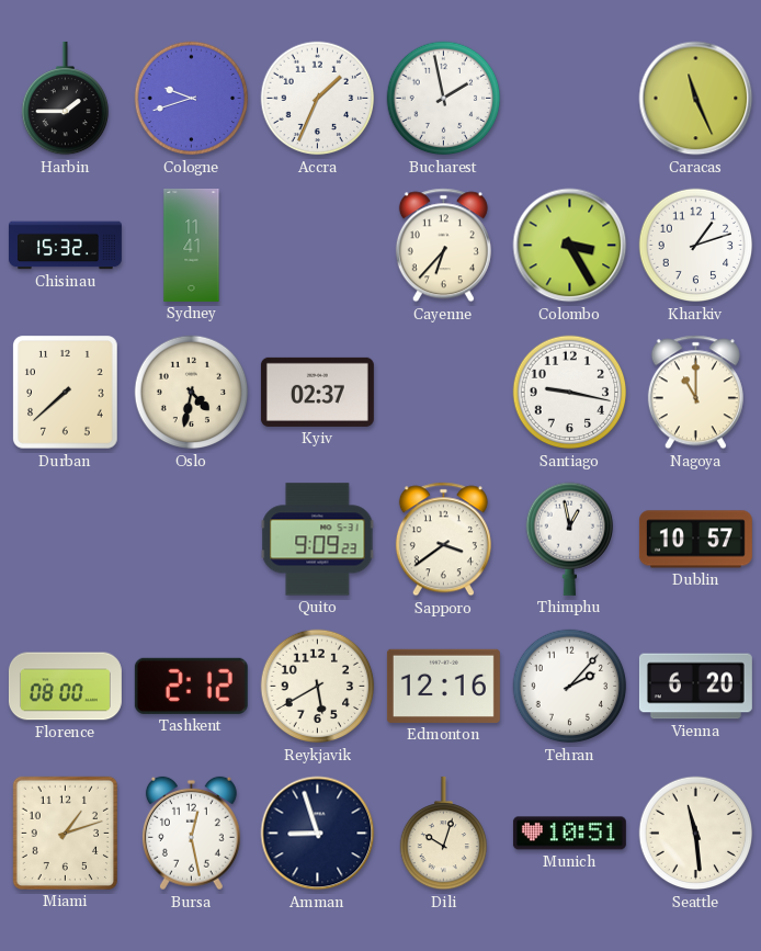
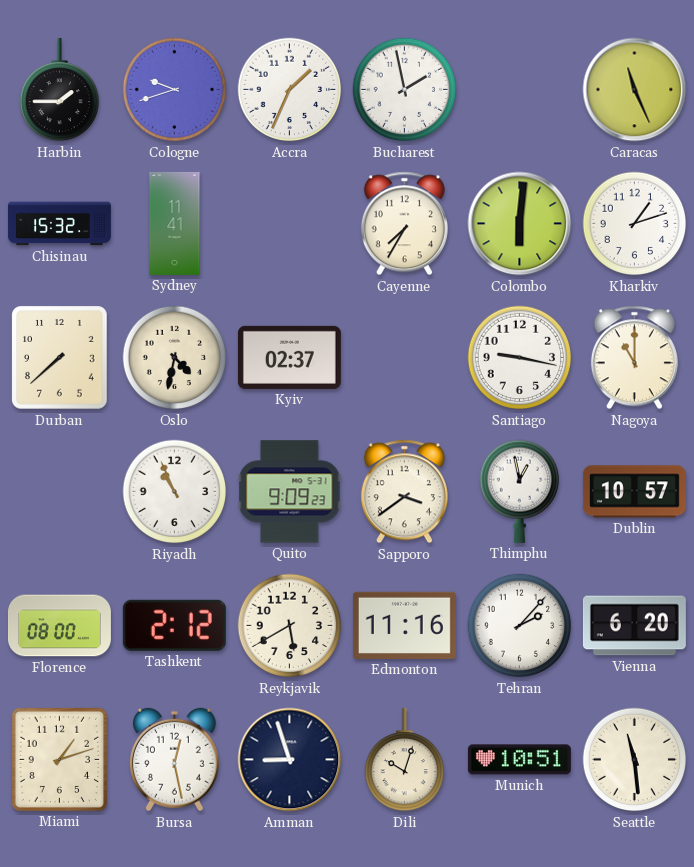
Cayenne: 6:37 -> 7:35
Colombo: 3:25 -> 6:01
Riyadh: none -> 10:56
Edmonton: 12:16 -> 11:16
